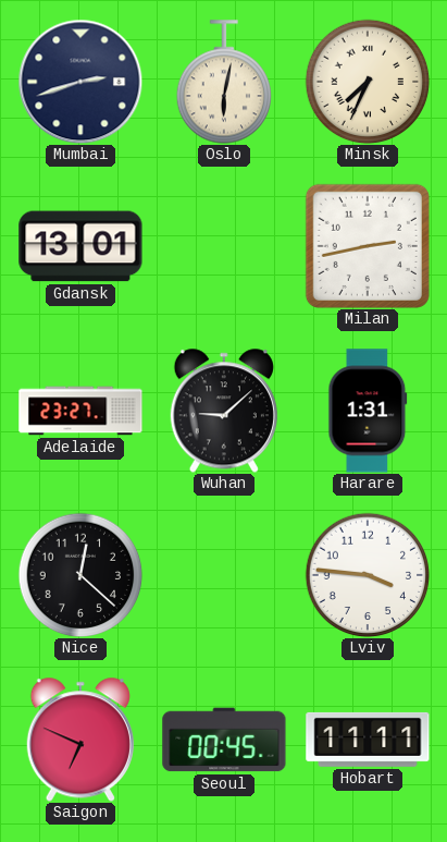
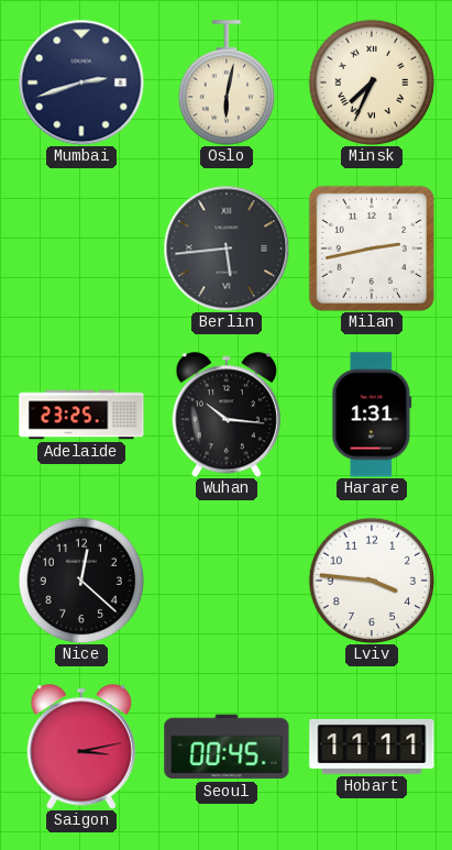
Gdansk: 13:01 -> none
Berlin: none -> 5:44
Adelaide: 23:27 -> 23:25
Wuhan: 9:08 -> 10:16
Saigon: 6:49 -> 3:13
